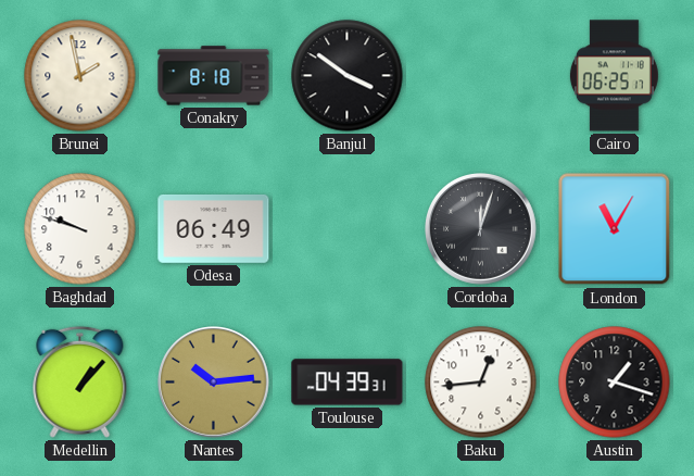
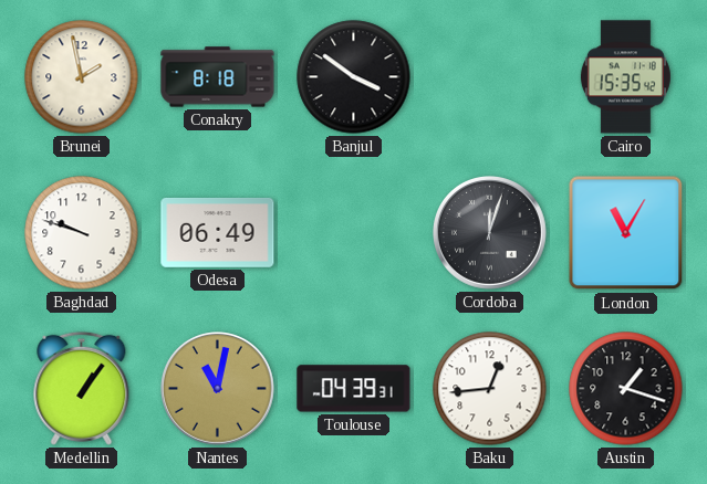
Cairo: 06:25 -> 15:35
Medellin: 1:07 -> 1:06
Nantes: 10:14 -> 11:02
